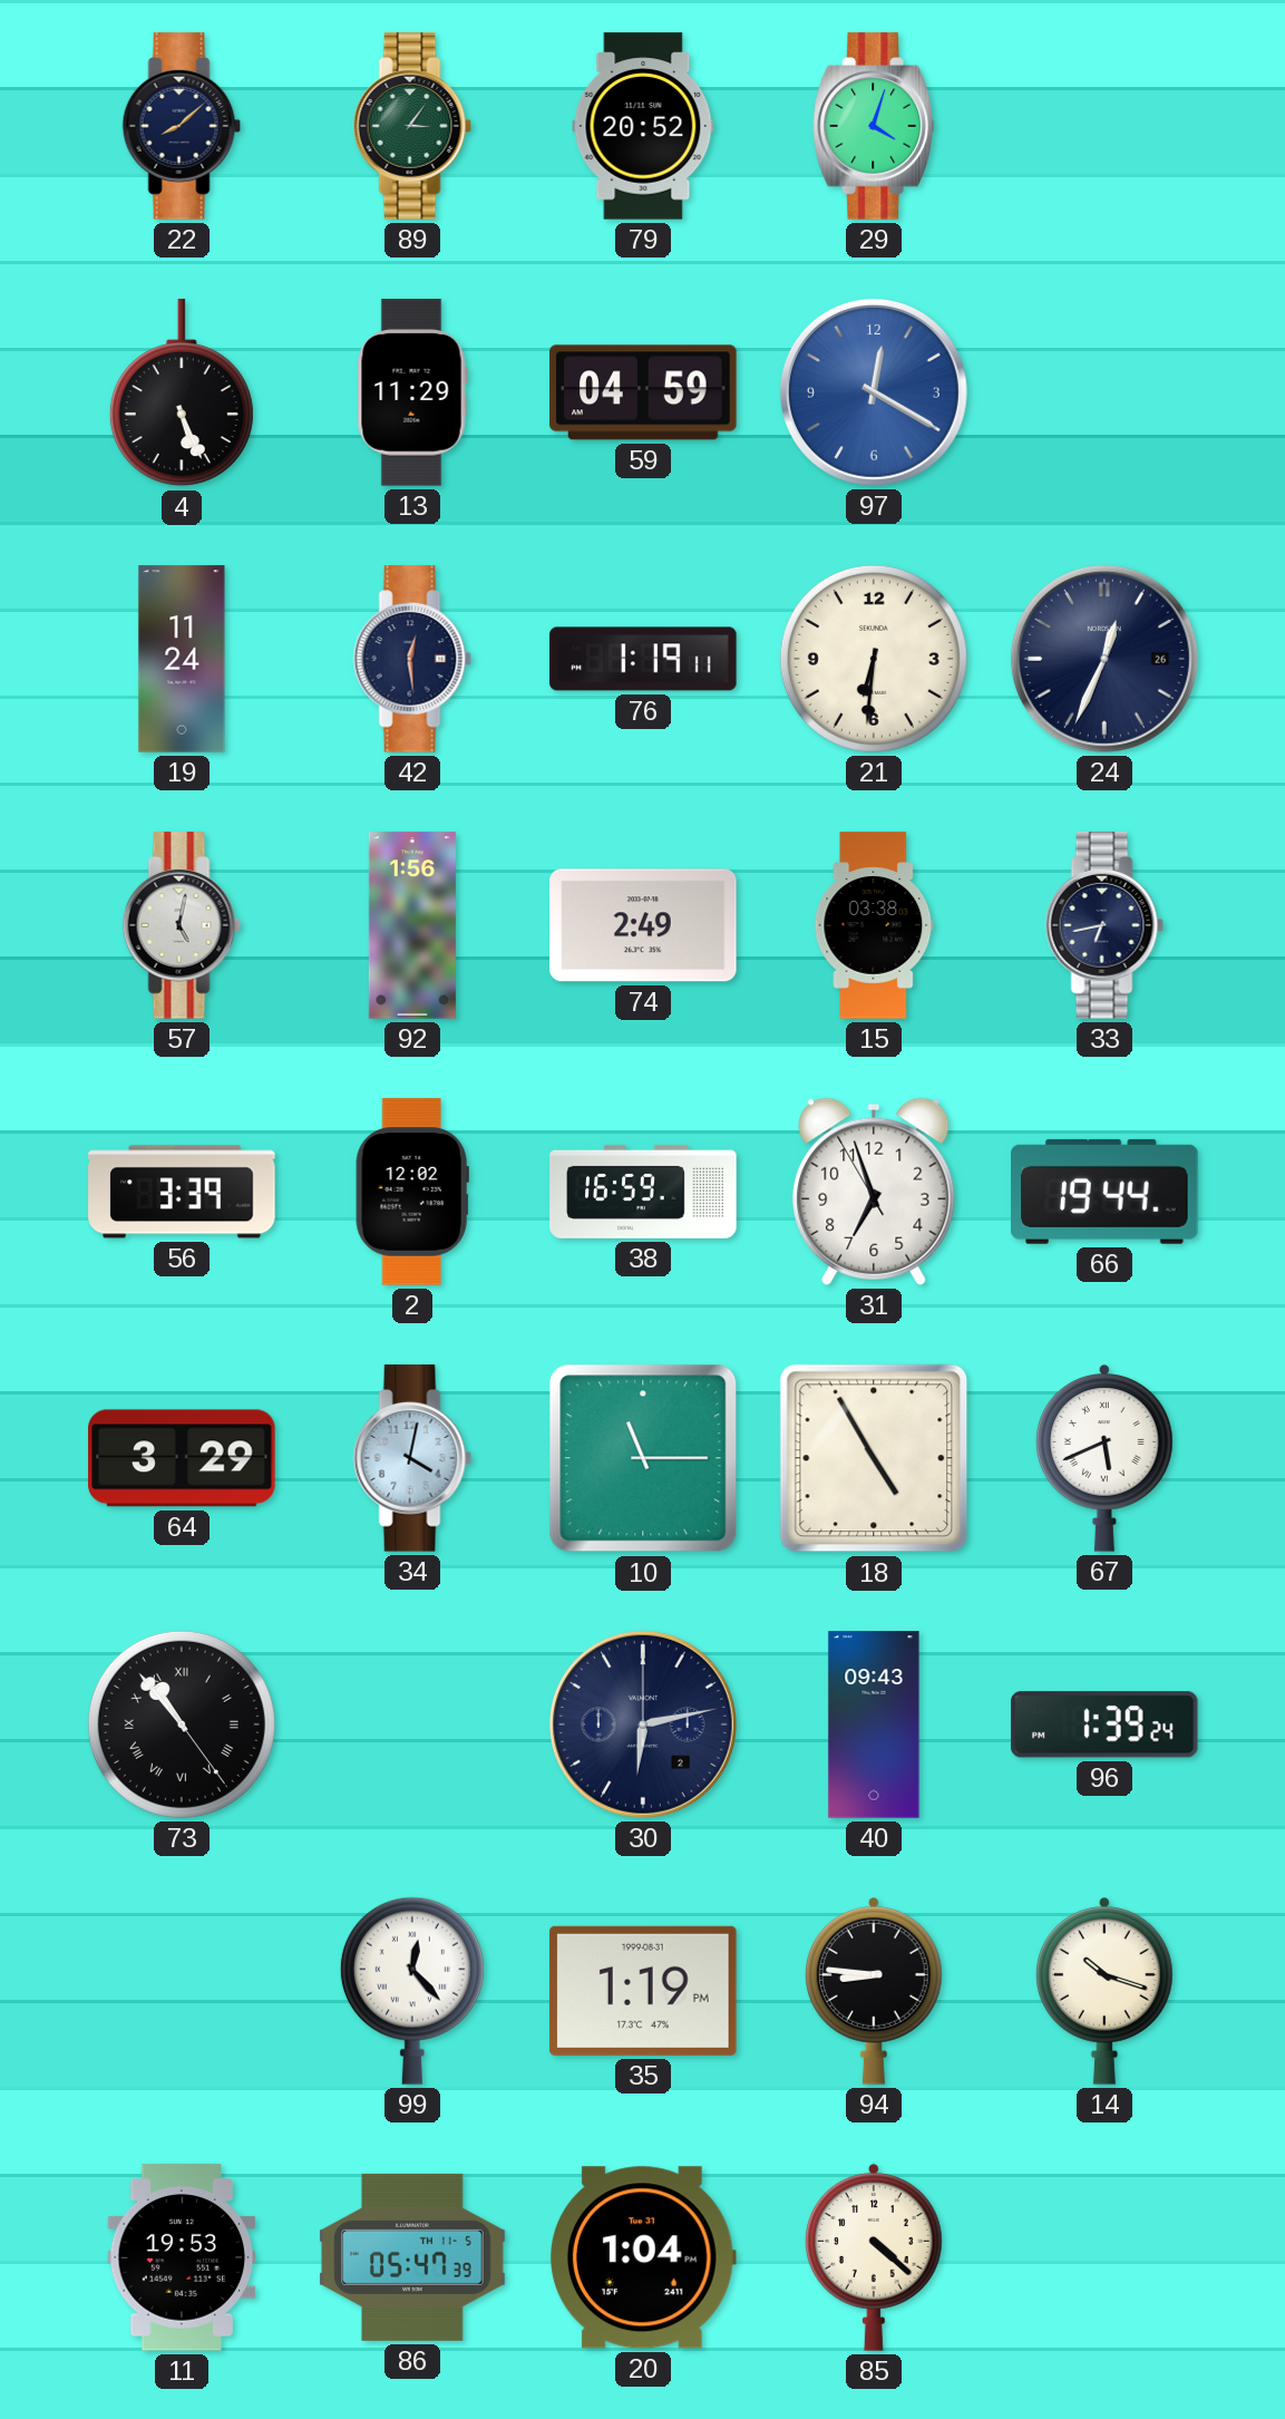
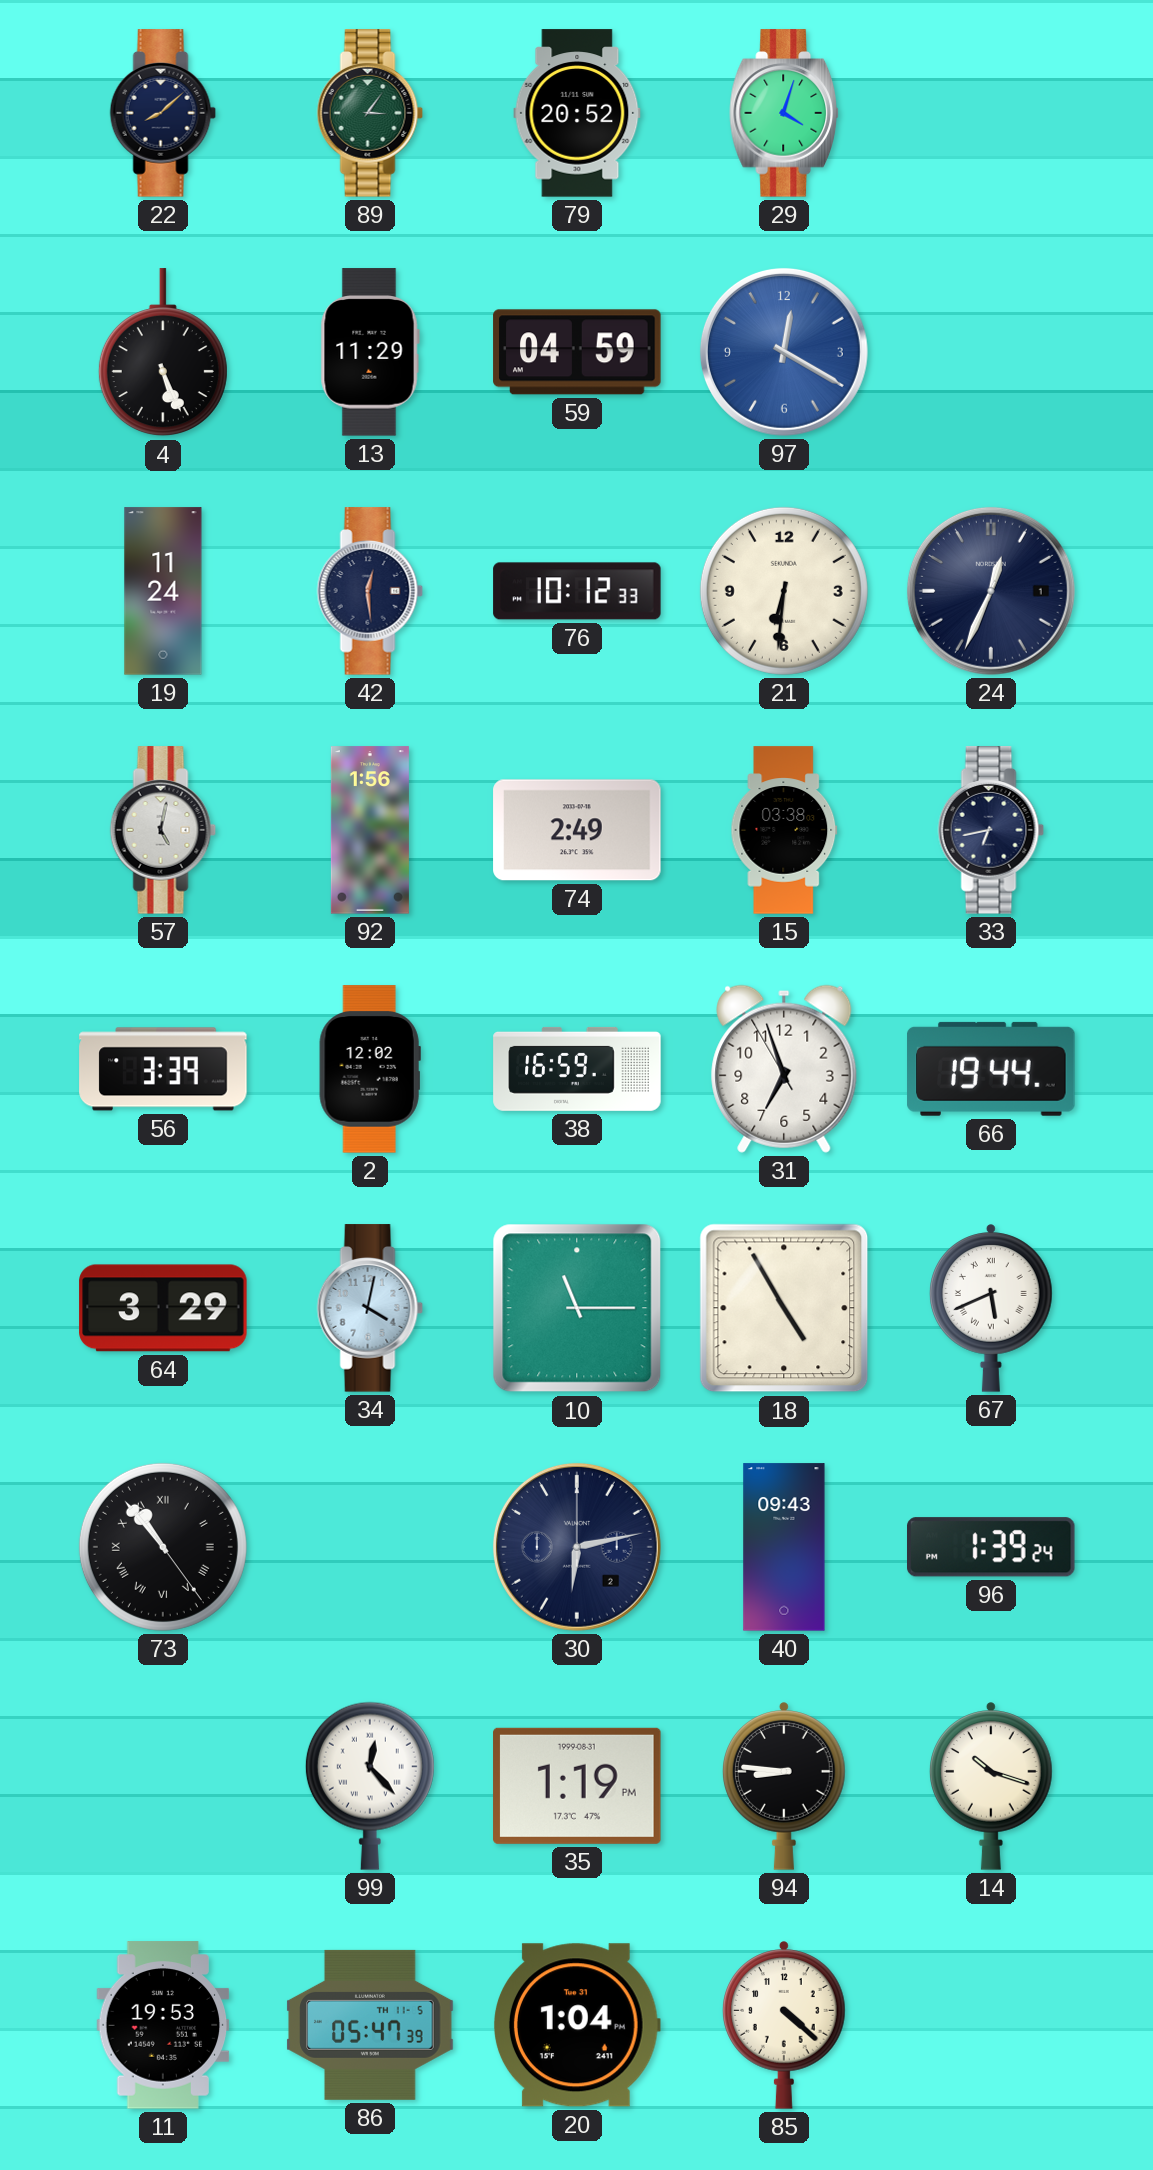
76: 1:19 -> 10:12
24 date: 26 -> 1
